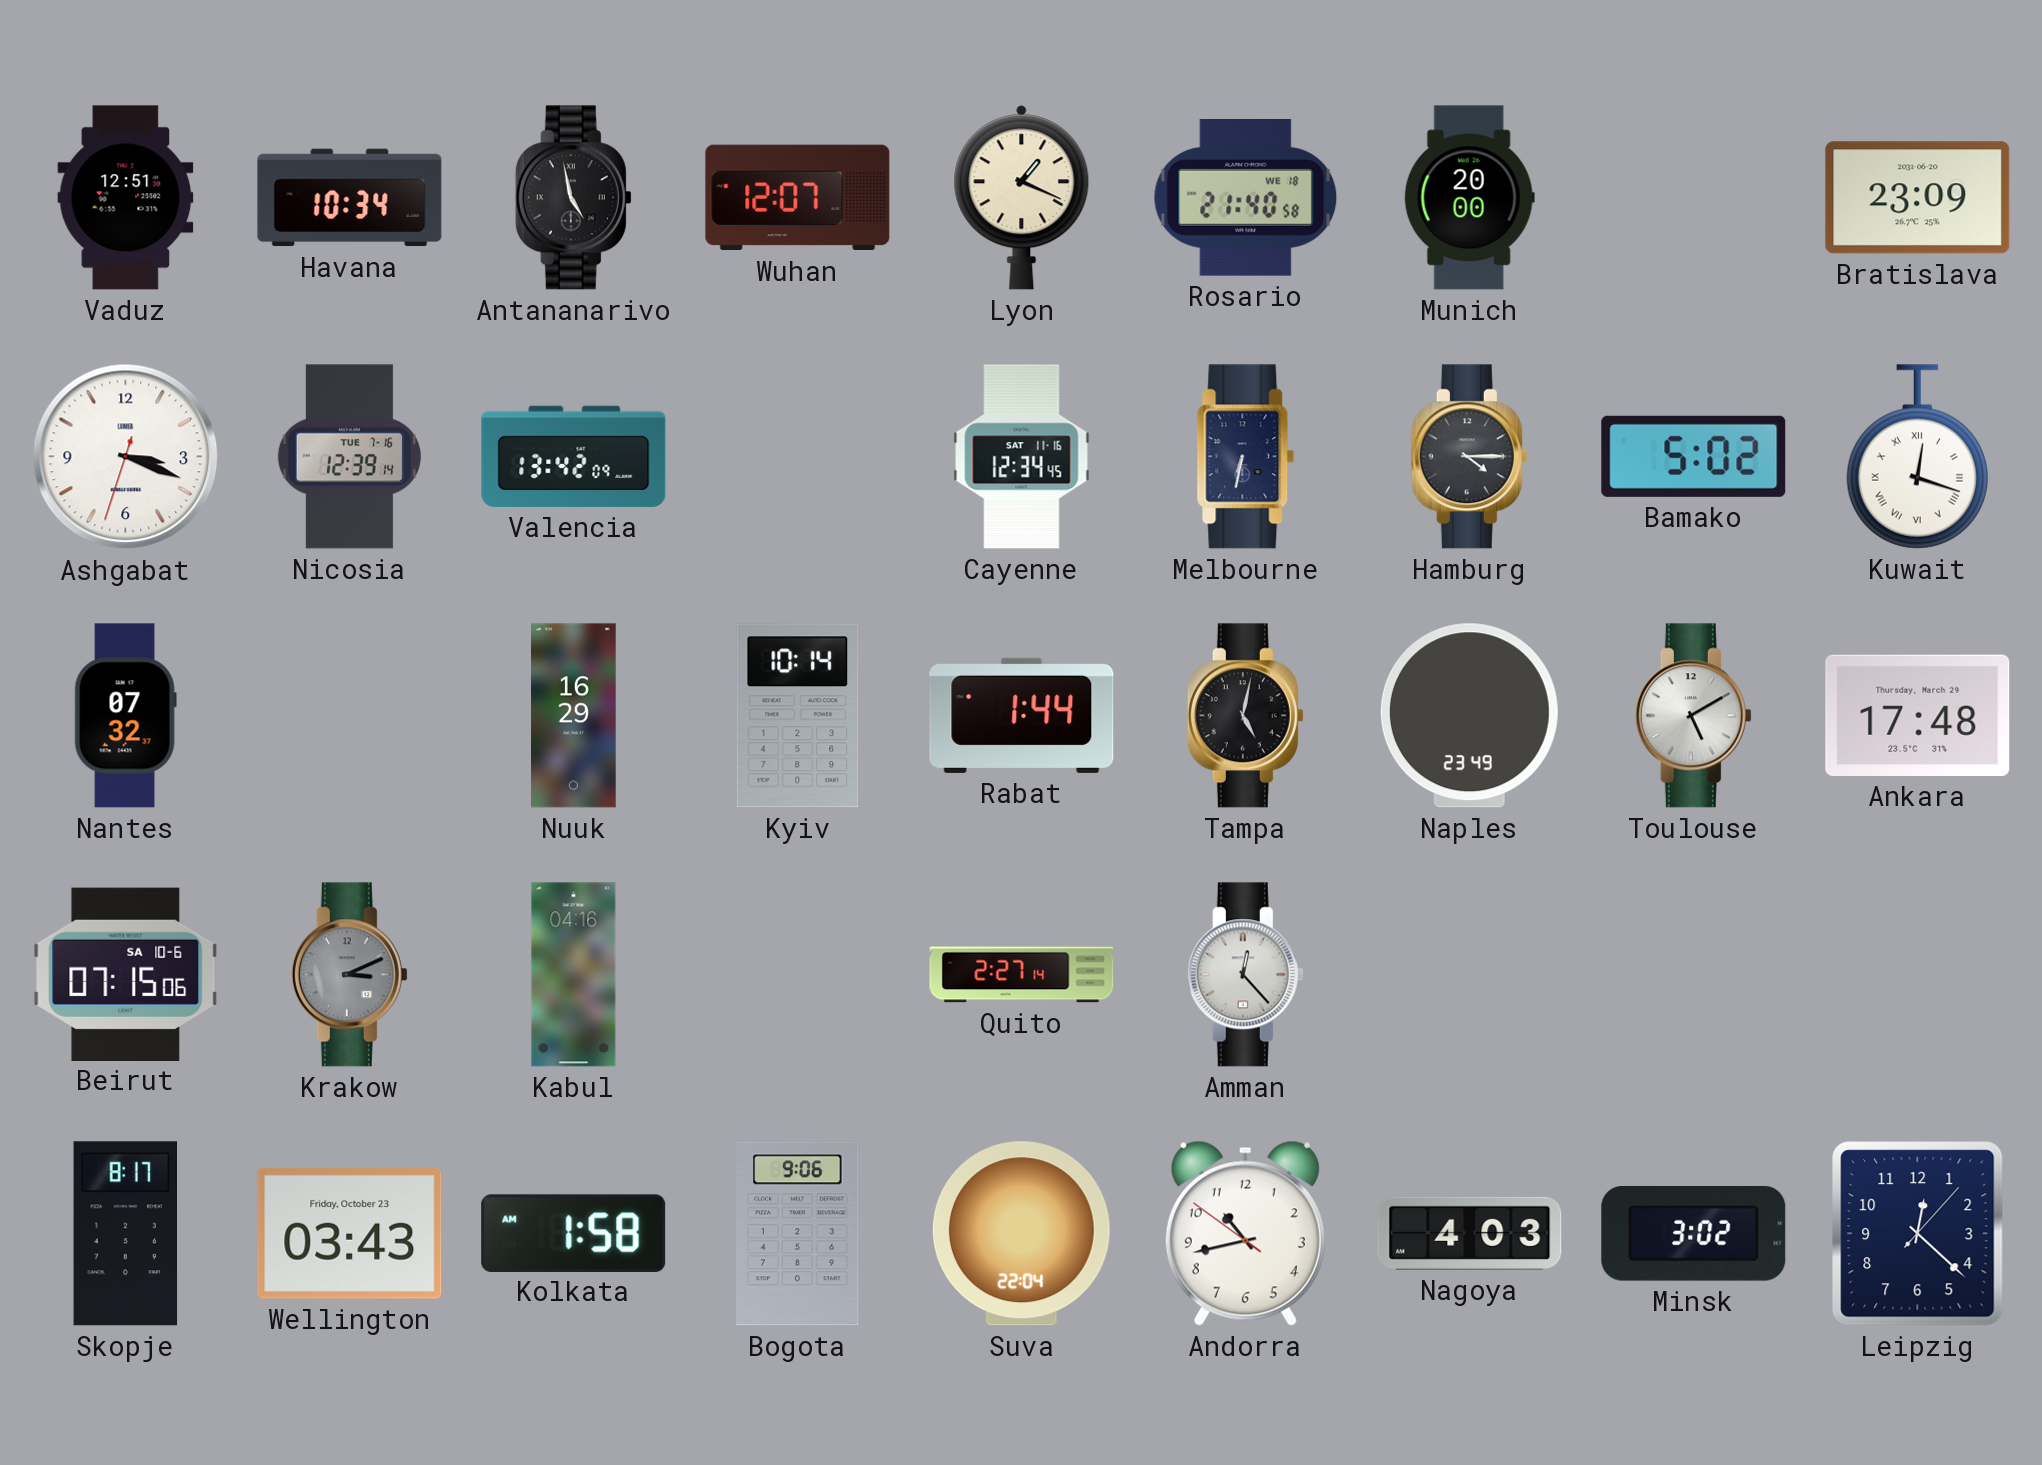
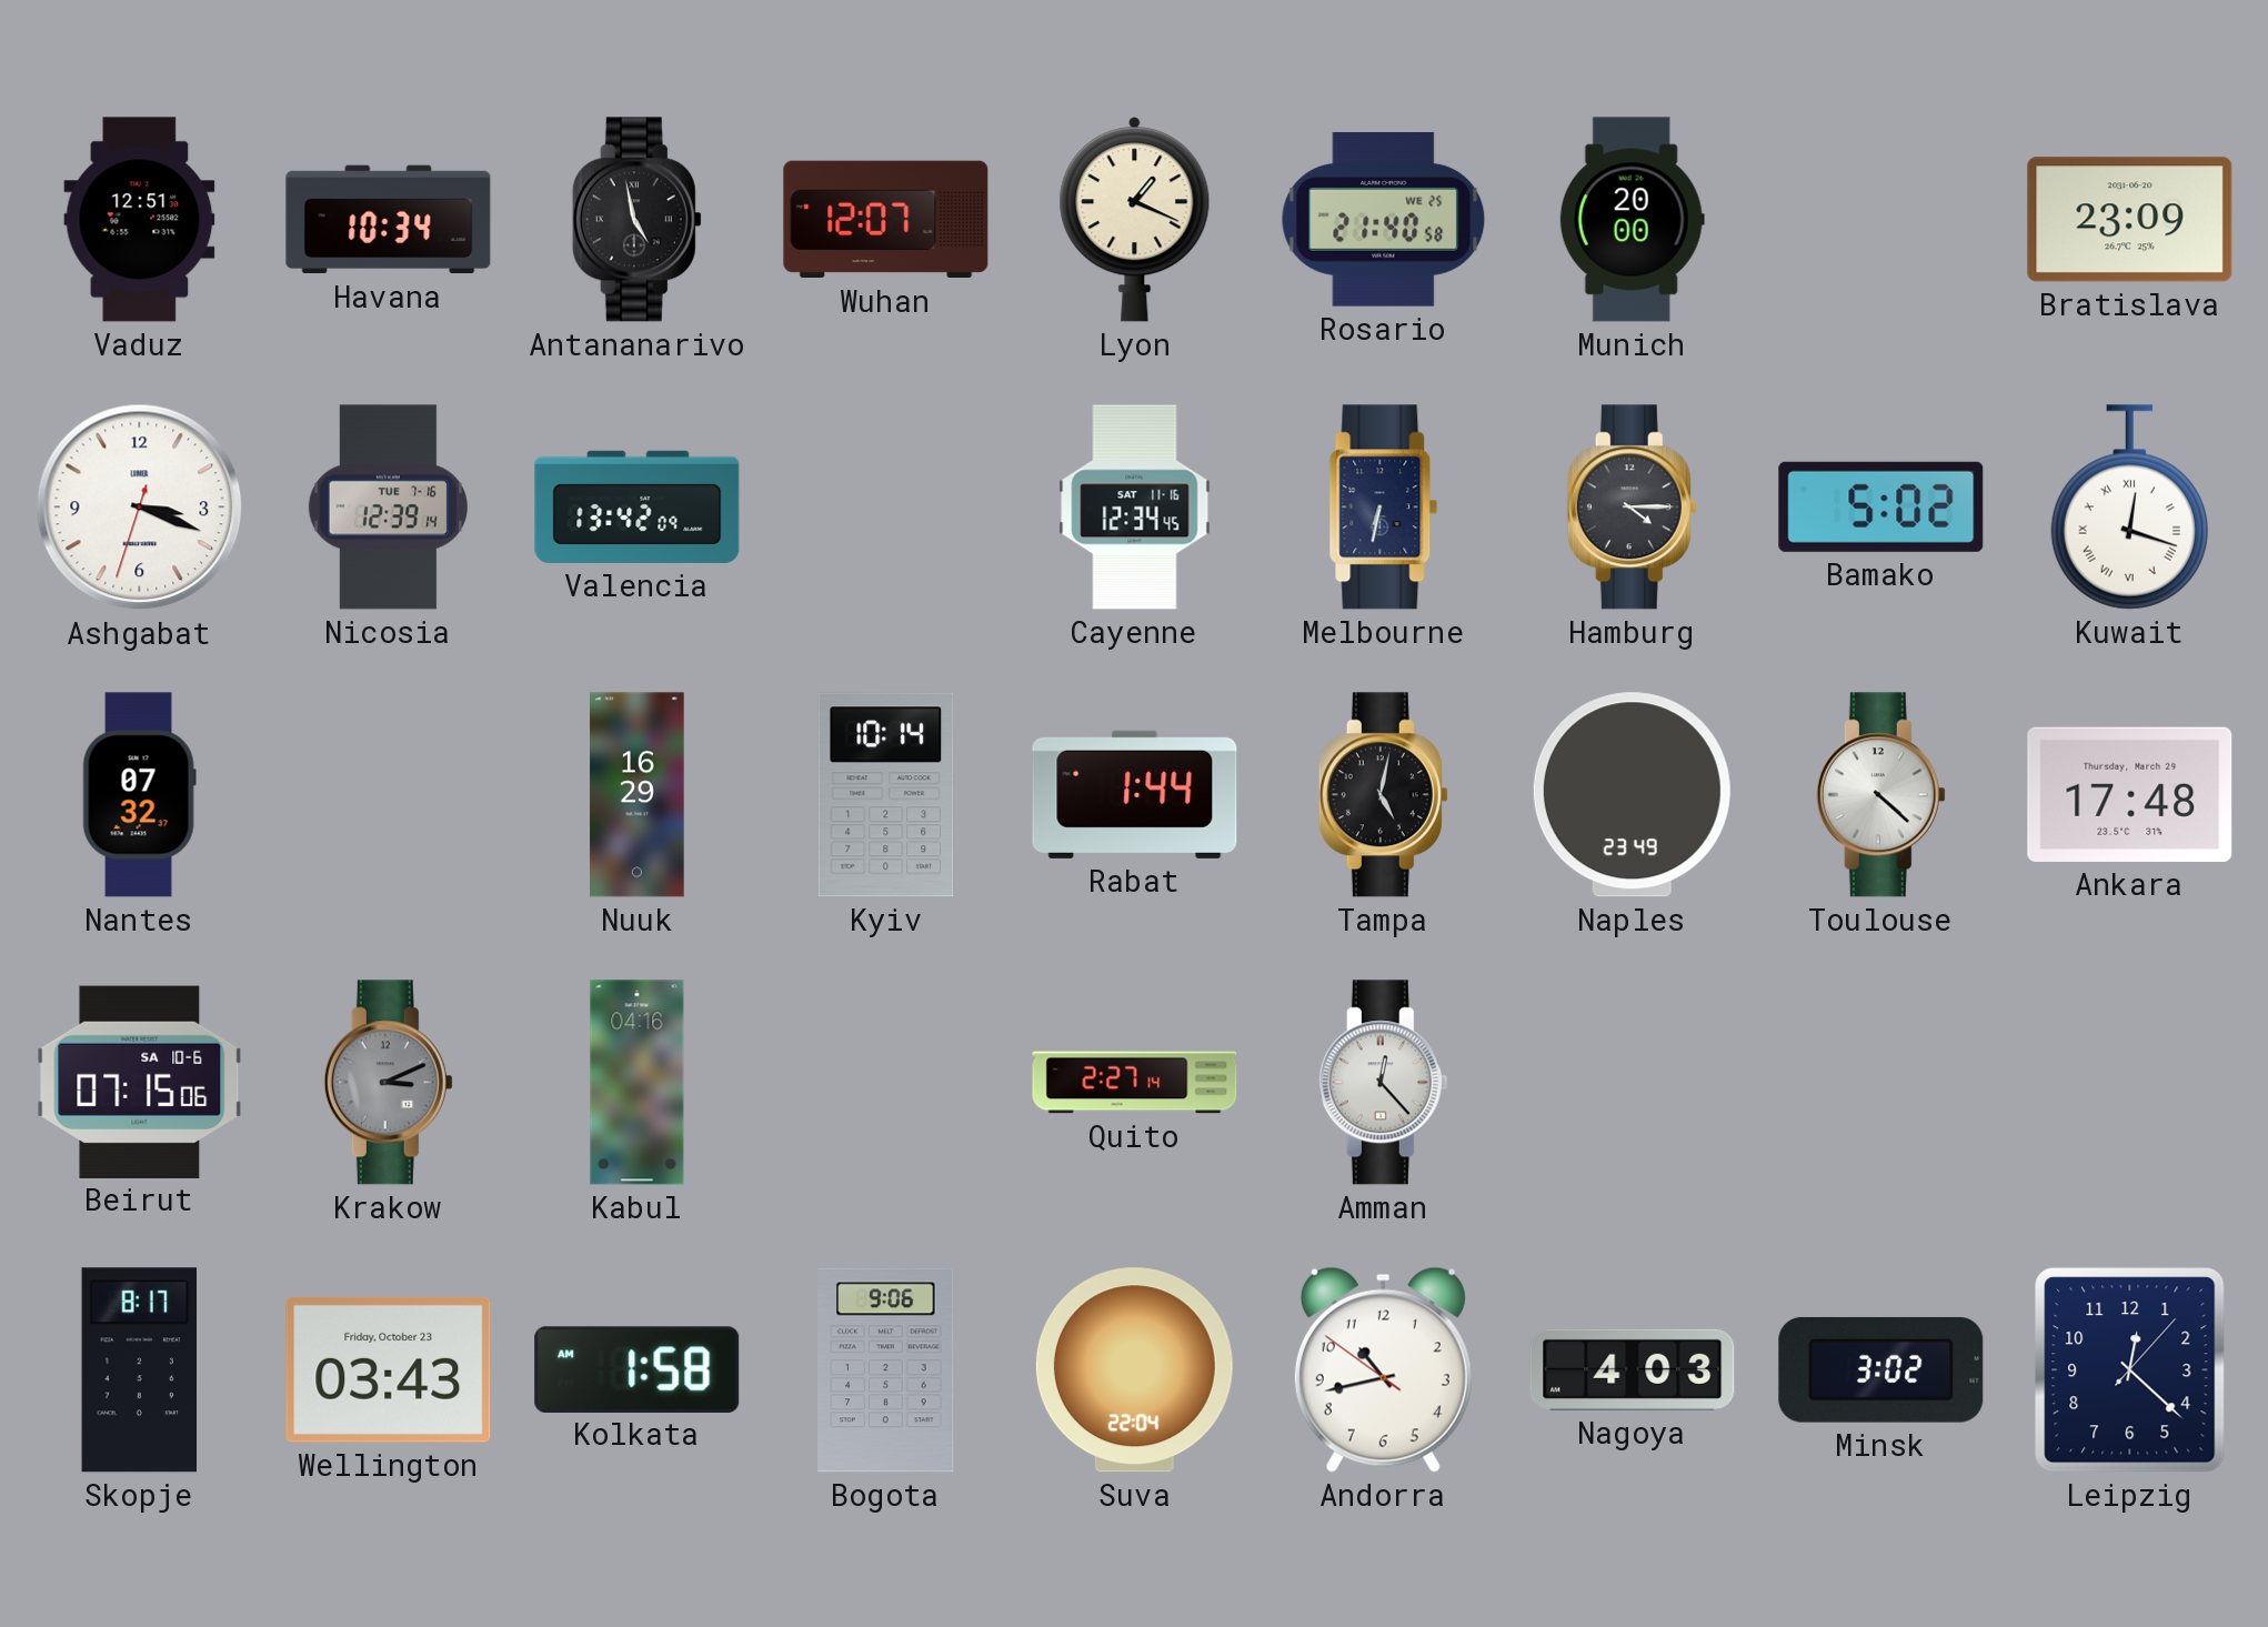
Rosario date: WE 18 -> WE 25
Toulouse: 5:10 -> 4:22
